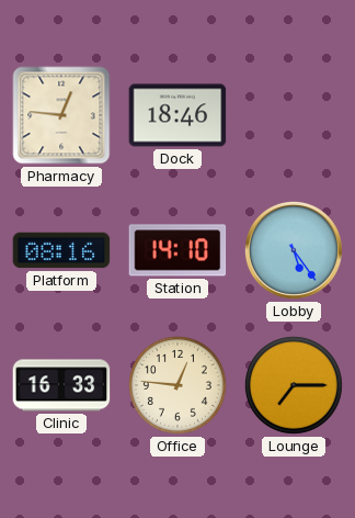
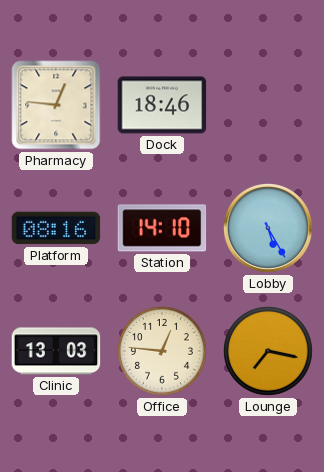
Lobby: 5:24 -> 5:25
Clinic: 16:33 -> 13:03
Lounge: 7:15 -> 7:17
